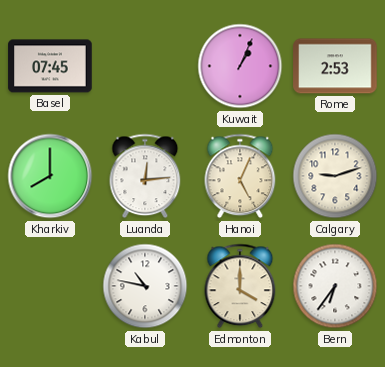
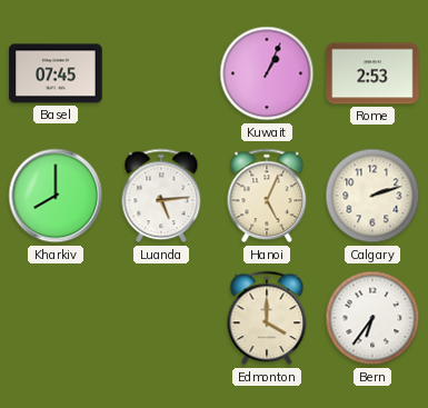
Luanda: 12:14 -> 5:14
Calgary: 9:12 -> 2:12
Kabul: 10:47 -> none
